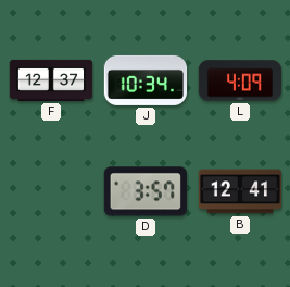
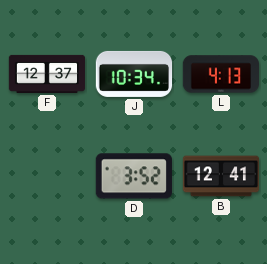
L: 4:09 -> 4:13
D: 3:57 -> 3:52
